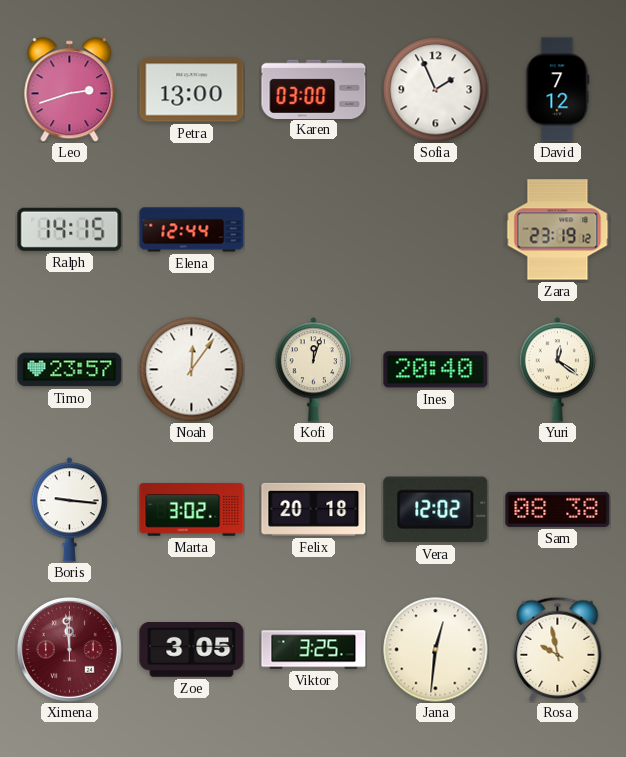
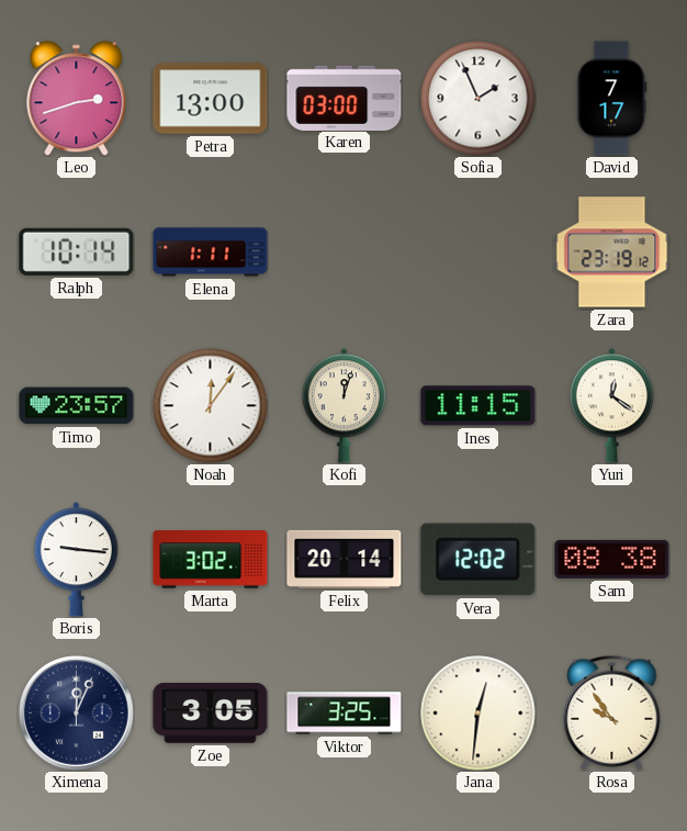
David: 7:12 -> 7:17
Ralph: 14:15 -> 10:14
Elena: 12:44 -> 1:11
Ines: 20:40 -> 11:15
Felix: 20:18 -> 20:14
Ximena: 11:59 -> 12:04
Ximena dial: burgundy -> navy
Rosa: 9:58 -> 9:54
